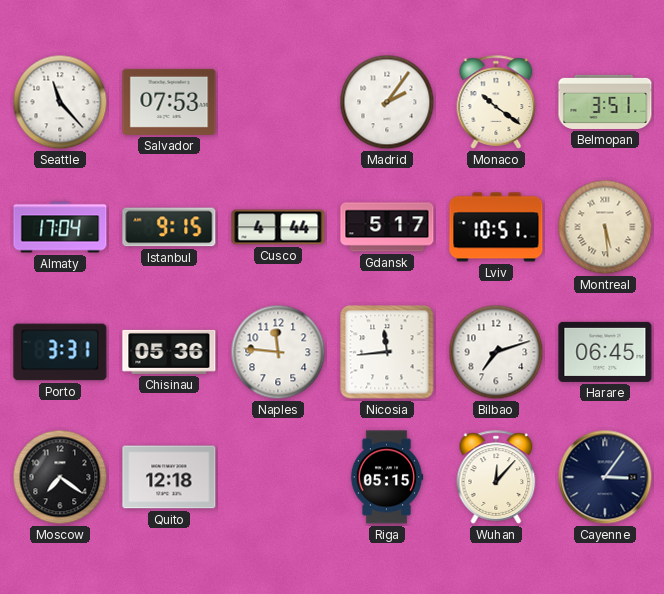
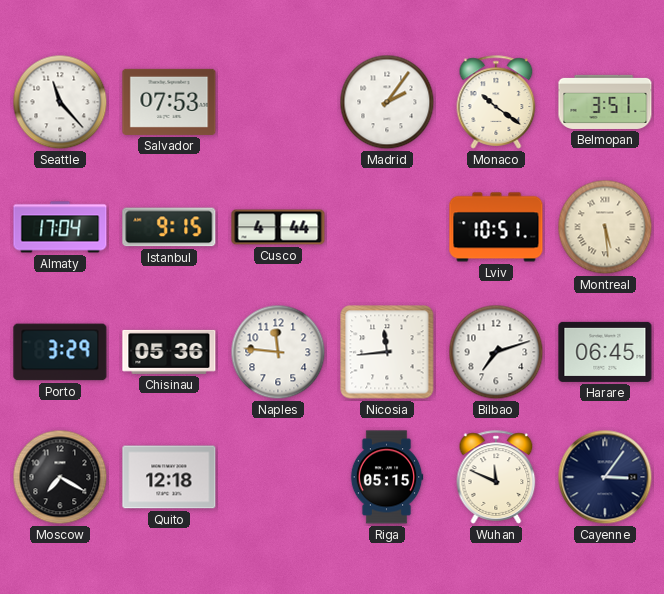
Gdansk: 5:17 -> none
Porto: 3:31 -> 3:29
Moscow: 7:21 -> 7:20
Wuhan: 12:07 -> 11:49
